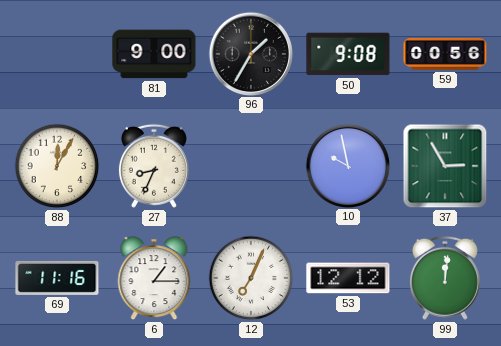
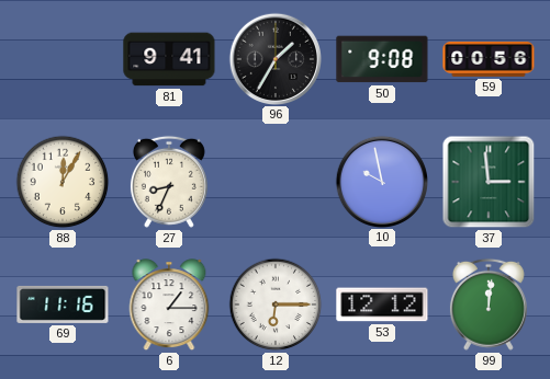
81: 9:00 -> 9:41
37: 2:55 -> 2:59
12: 7:04 -> 6:15
